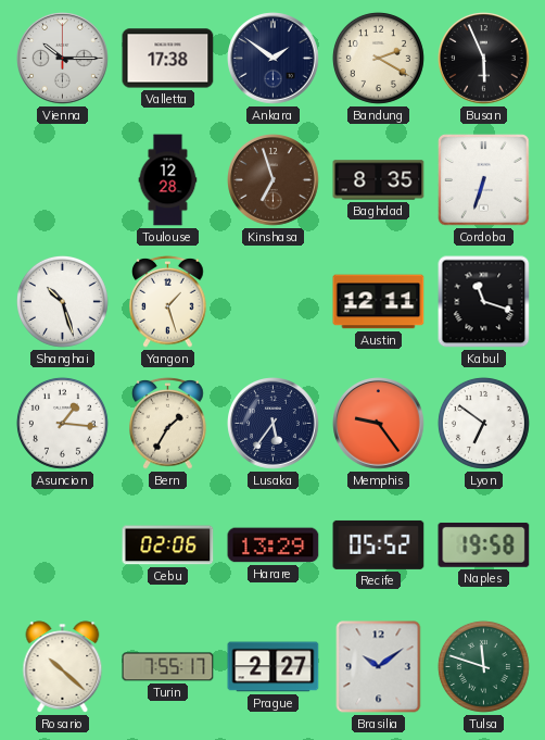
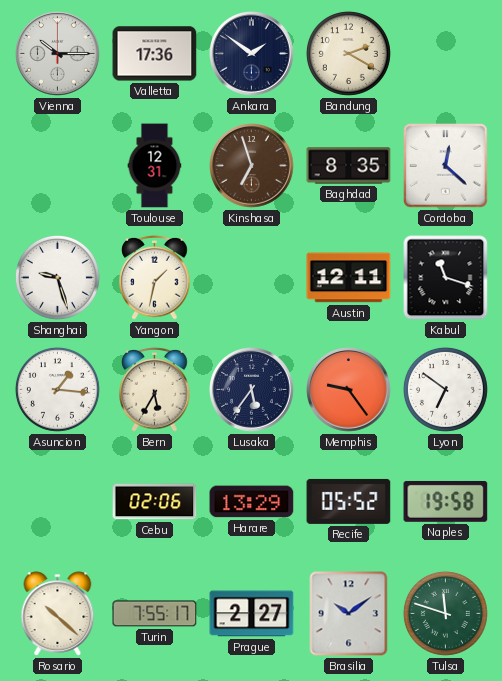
Valletta: 17:38 -> 17:36
Busan: 5:56 -> none
Toulouse: 12:28 -> 12:31
Cordoba: 6:33 -> 12:22
Shanghai: 10:27 -> 9:27
Yangon: 1:27 -> 1:32
Bern: 1:35 -> 5:35
